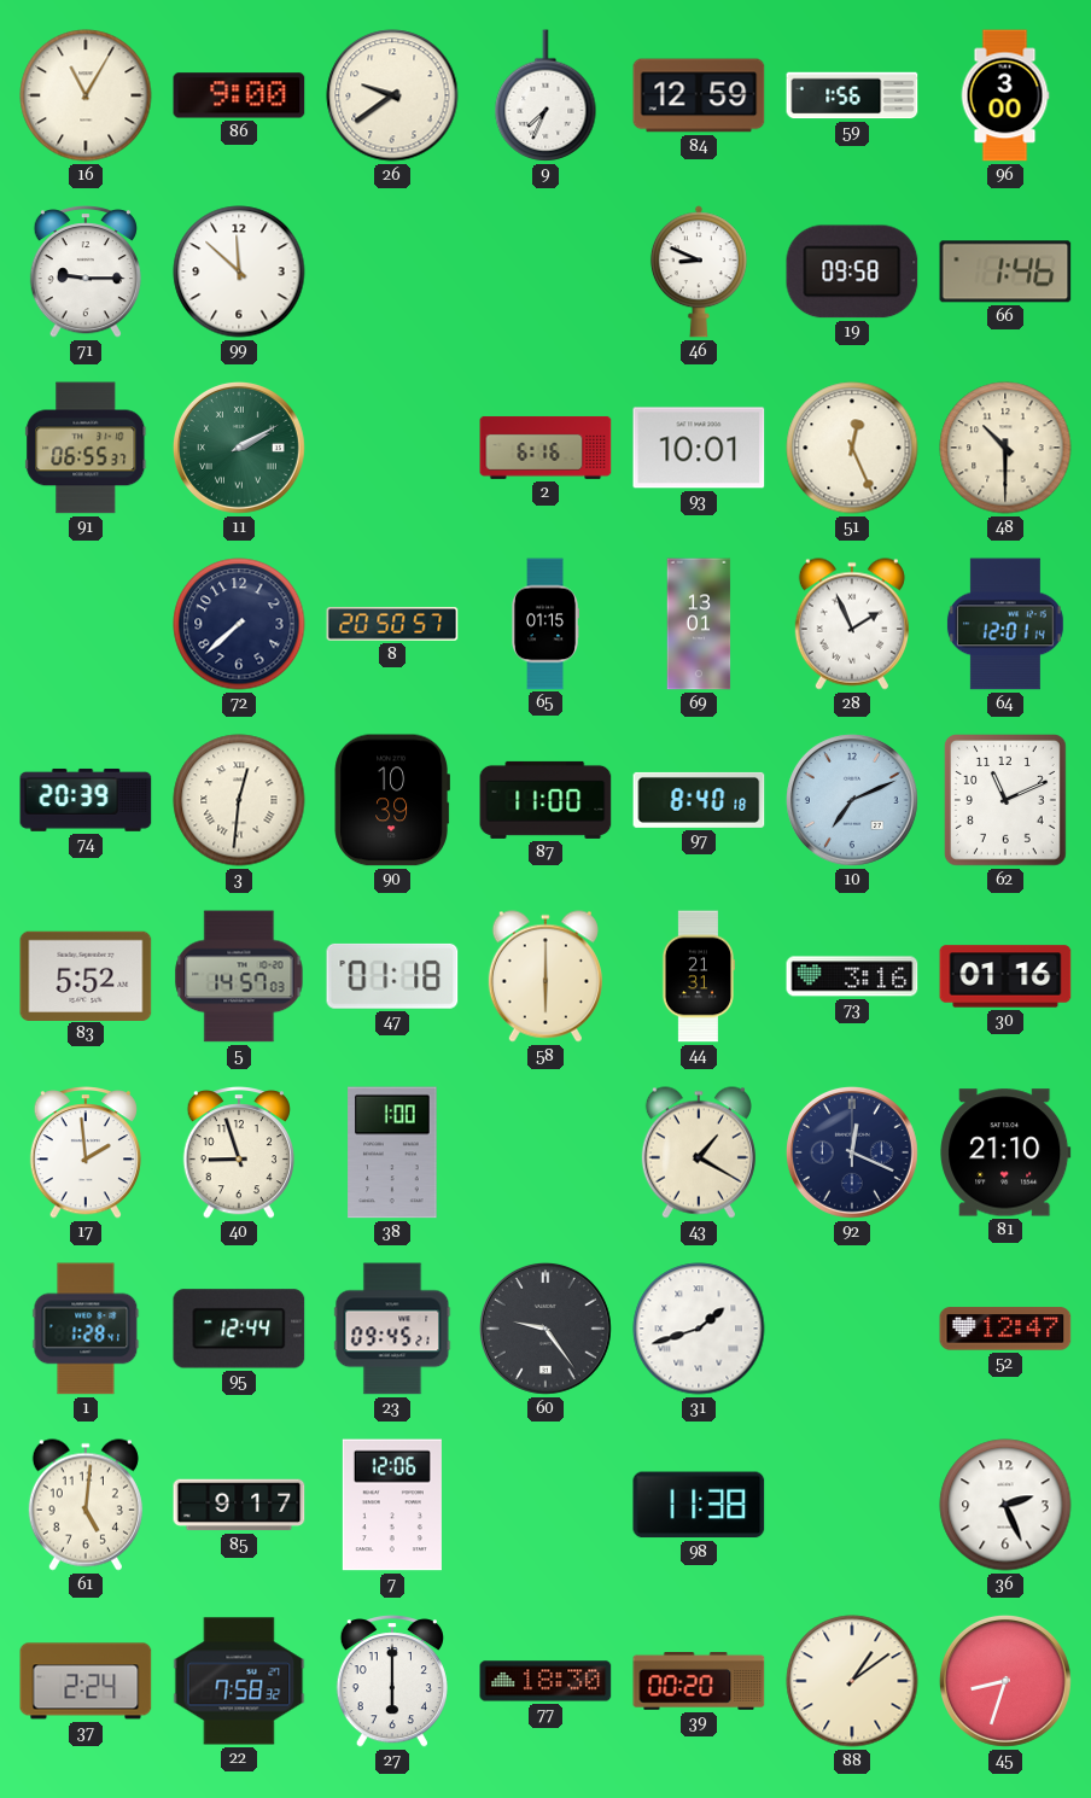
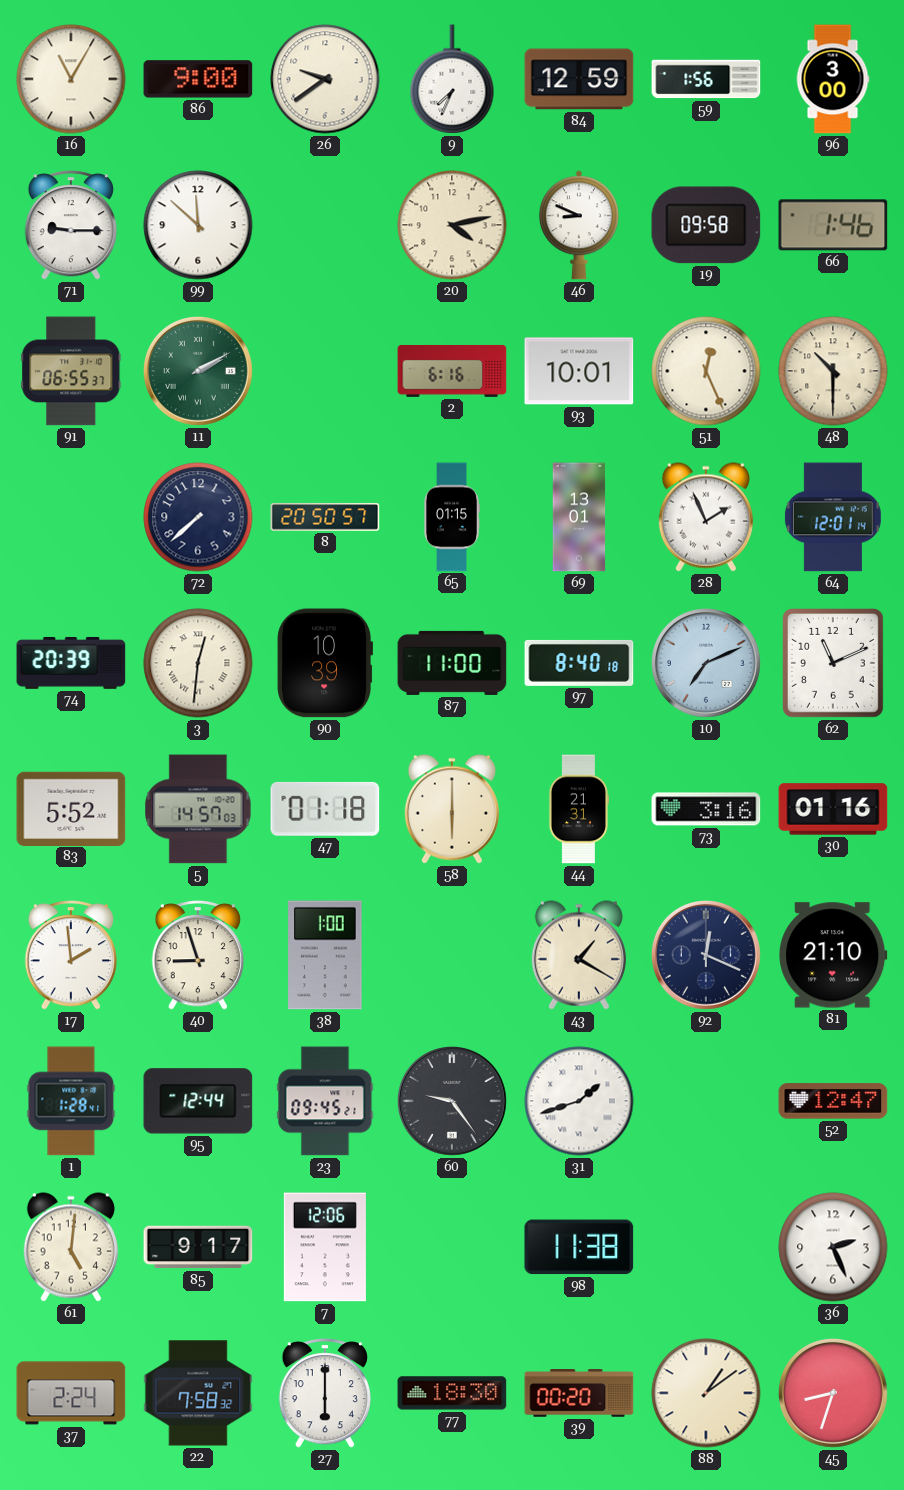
20: none -> 4:13
